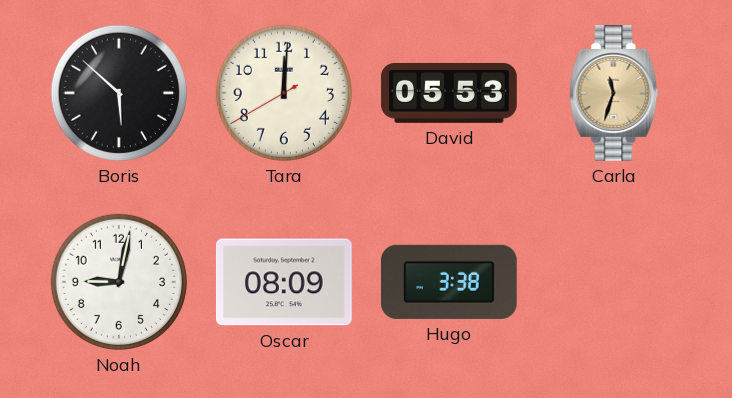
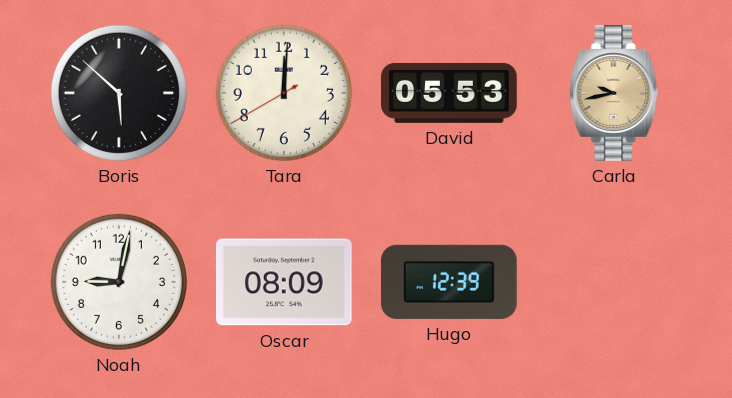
Carla: 11:33 -> 9:43
Hugo: 3:38 -> 12:39
